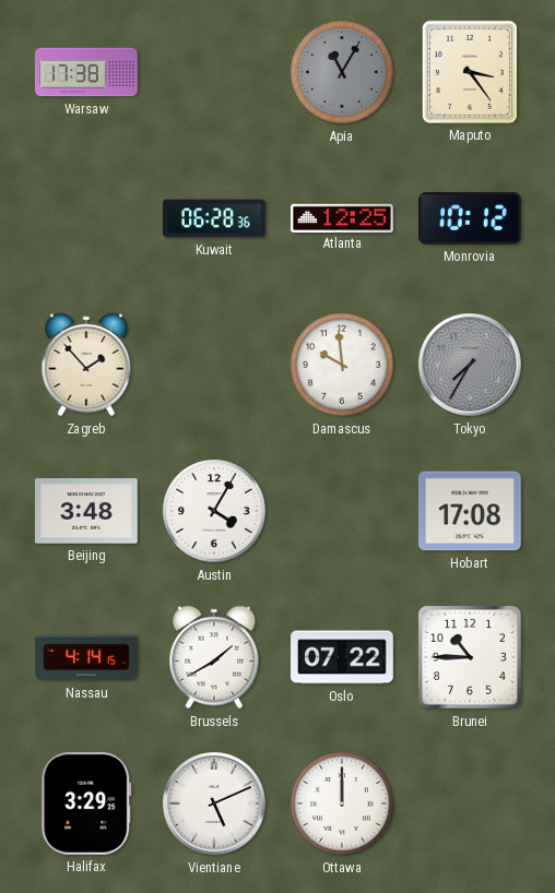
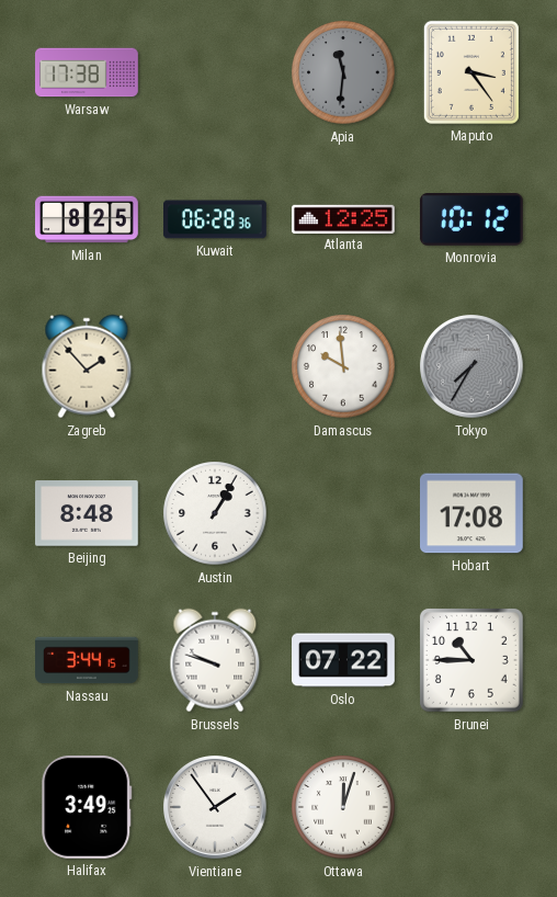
Apia: 11:05 -> 11:31
Milan: none -> 8:25
Beijing: 3:48 -> 8:48
Austin: 4:05 -> 1:05
Nassau: 4:14 -> 3:44
Brussels: 1:40 -> 9:48
Halifax: 3:29 -> 3:49
Vientiane: 5:11 -> 1:54
Ottawa: 12:00 -> 12:03
